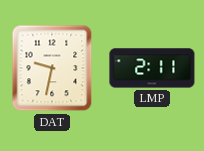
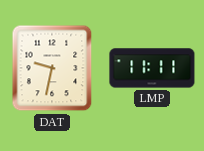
LMP: 2:11 -> 11:11
